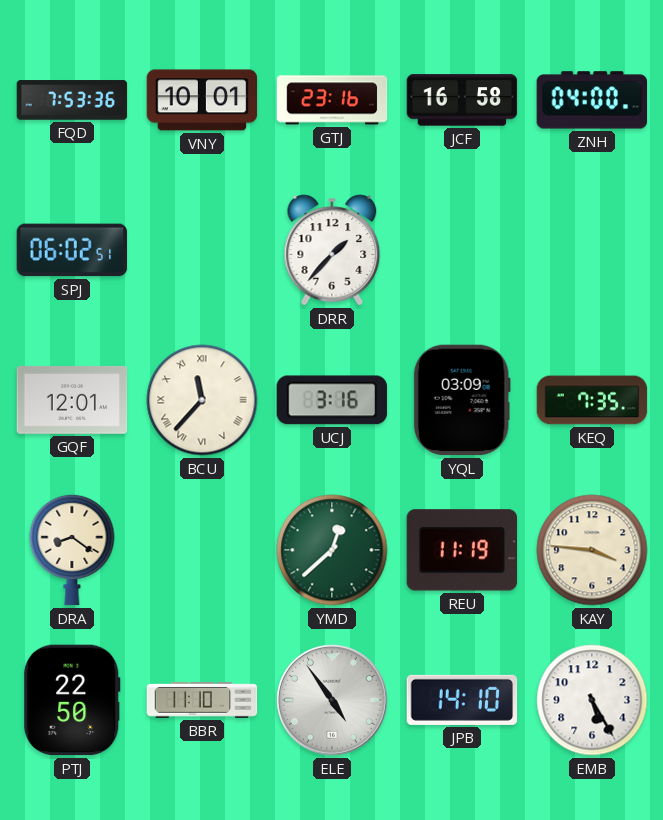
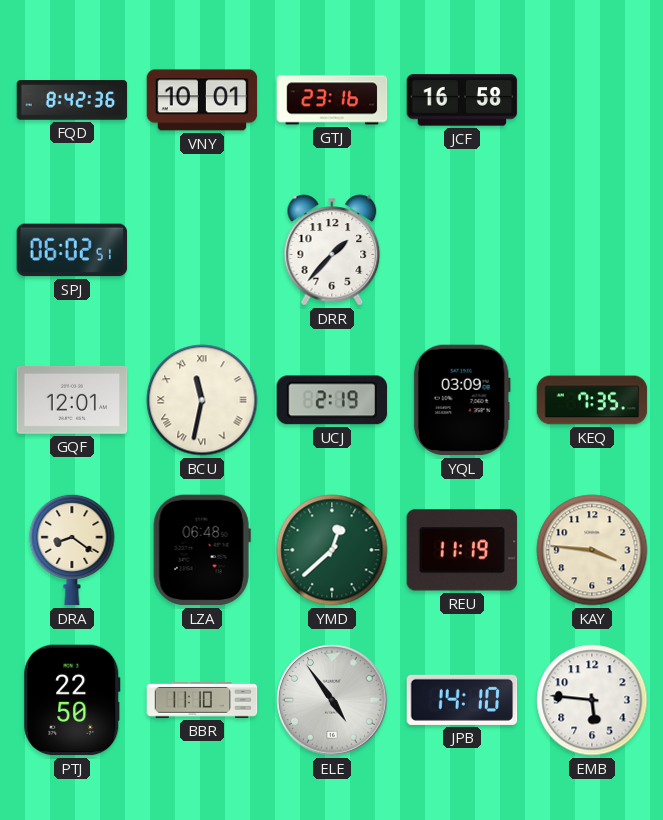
FQD: 7:53 -> 8:42
ZNH: 04:00 -> none
BCU: 11:37 -> 11:32
UCJ: 3:16 -> 2:19
LZA: none -> 06:48
EMB: 5:25 -> 5:46
